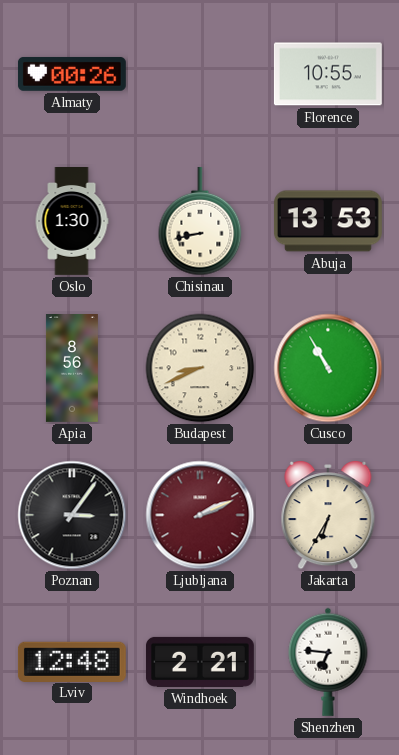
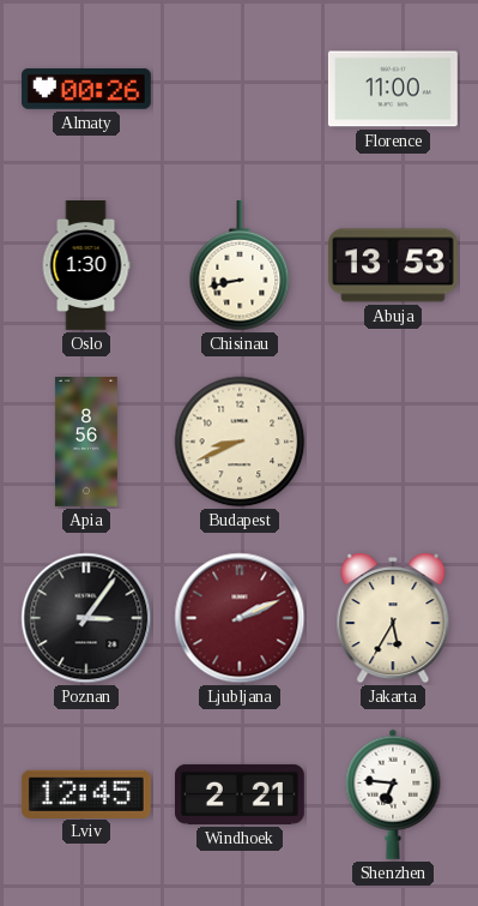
Florence: 10:55 -> 11:00
Cusco: 10:55 -> none
Jakarta: 6:35 -> 5:35
Lviv: 12:48 -> 12:45
